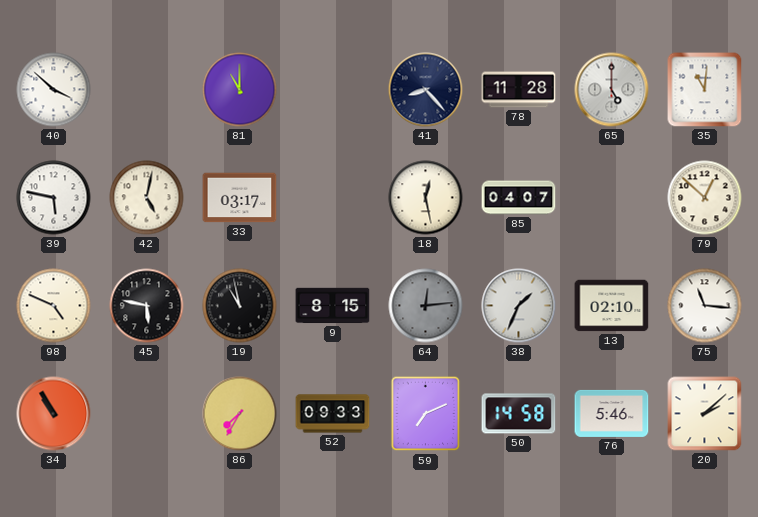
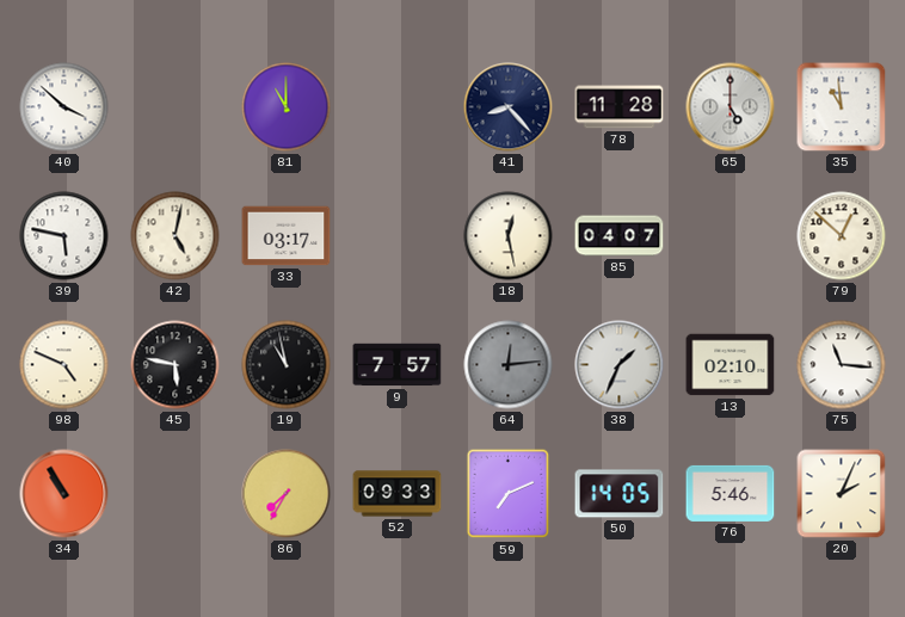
35: 11:01 -> 10:59
9: 8:15 -> 7:57
50: 14:58 -> 14:05
20: 2:08 -> 2:04
